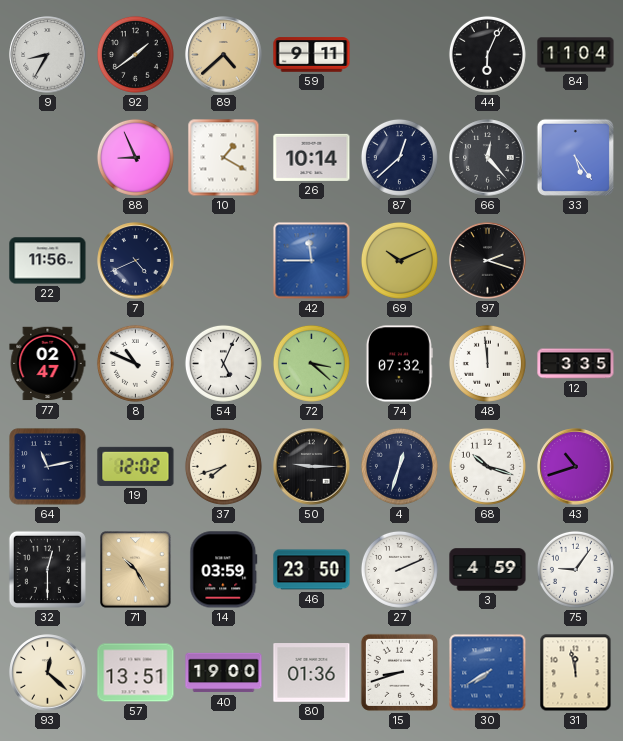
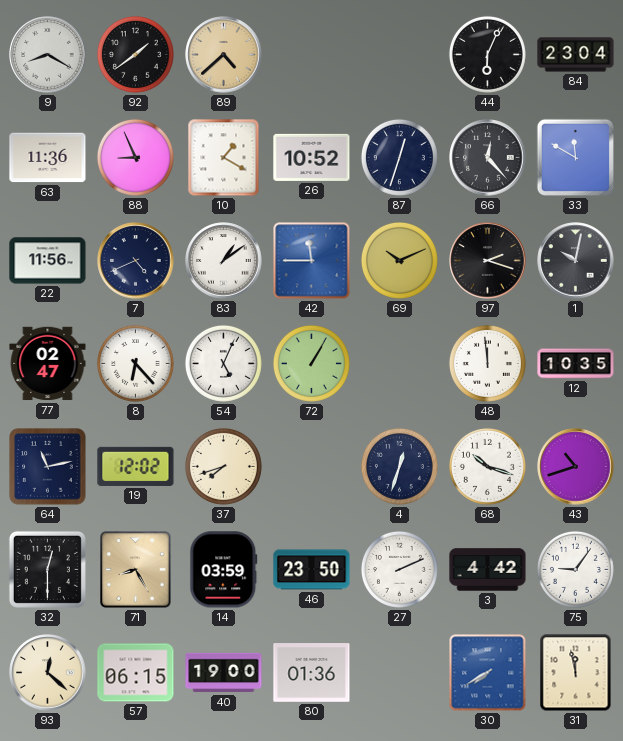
9: 8:35 -> 8:20
59: 9:11 -> none
84: 11:04 -> 23:04
63: none -> 11:36
26: 10:14 -> 10:52
87: 12:38 -> 12:33
33: 5:24 -> 11:50
83: none -> 1:09
1: none -> 10:02
8: 10:49 -> 6:23
72: 3:22 -> 1:05
74: 07:32 -> none
12: 3:35 -> 10:35
50: 9:15 -> none
71: 10:25 -> 8:25
3: 4:59 -> 4:42
57: 13:51 -> 06:15
15: 8:42 -> none
